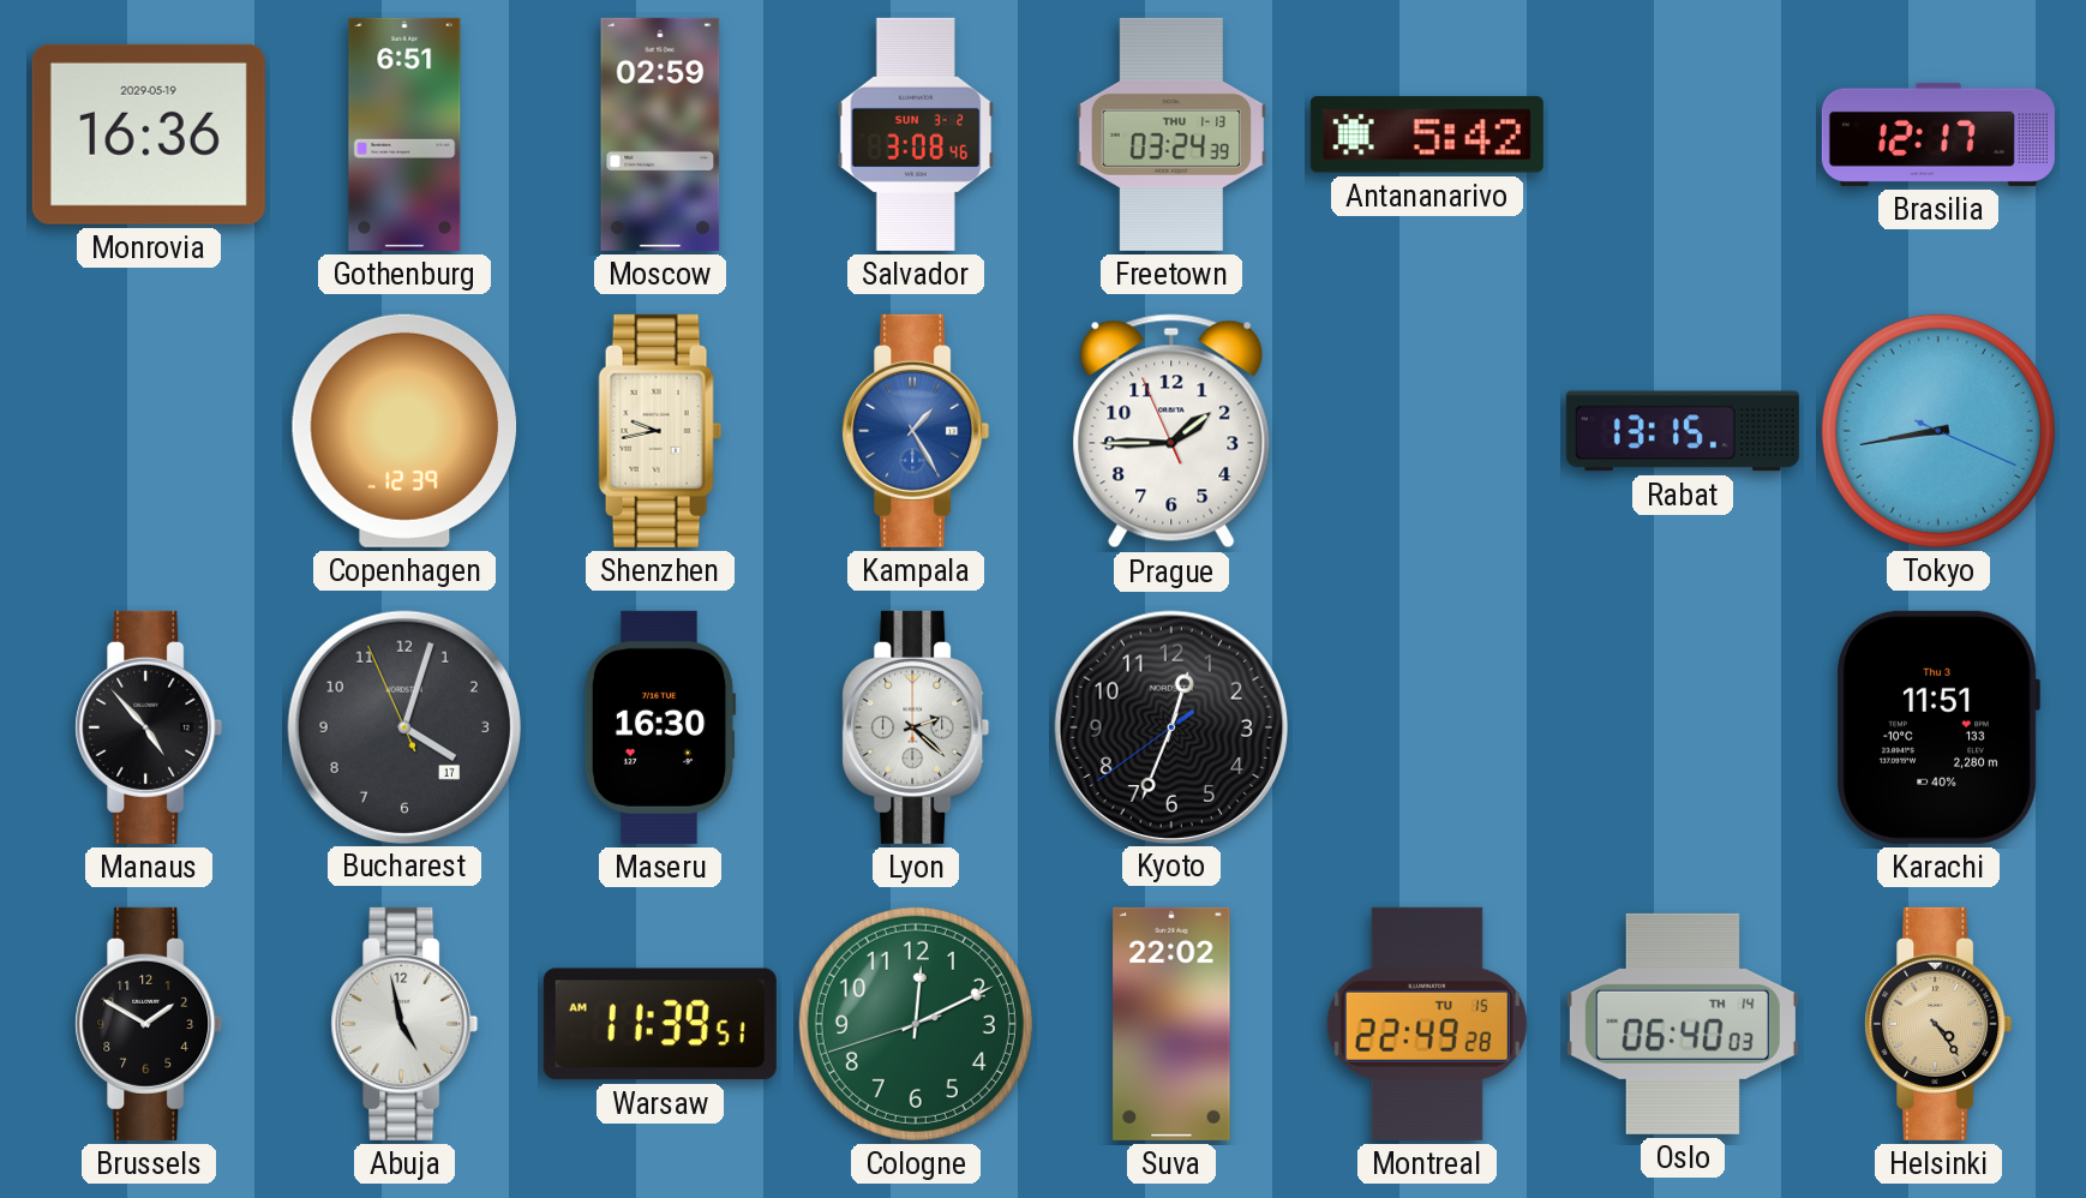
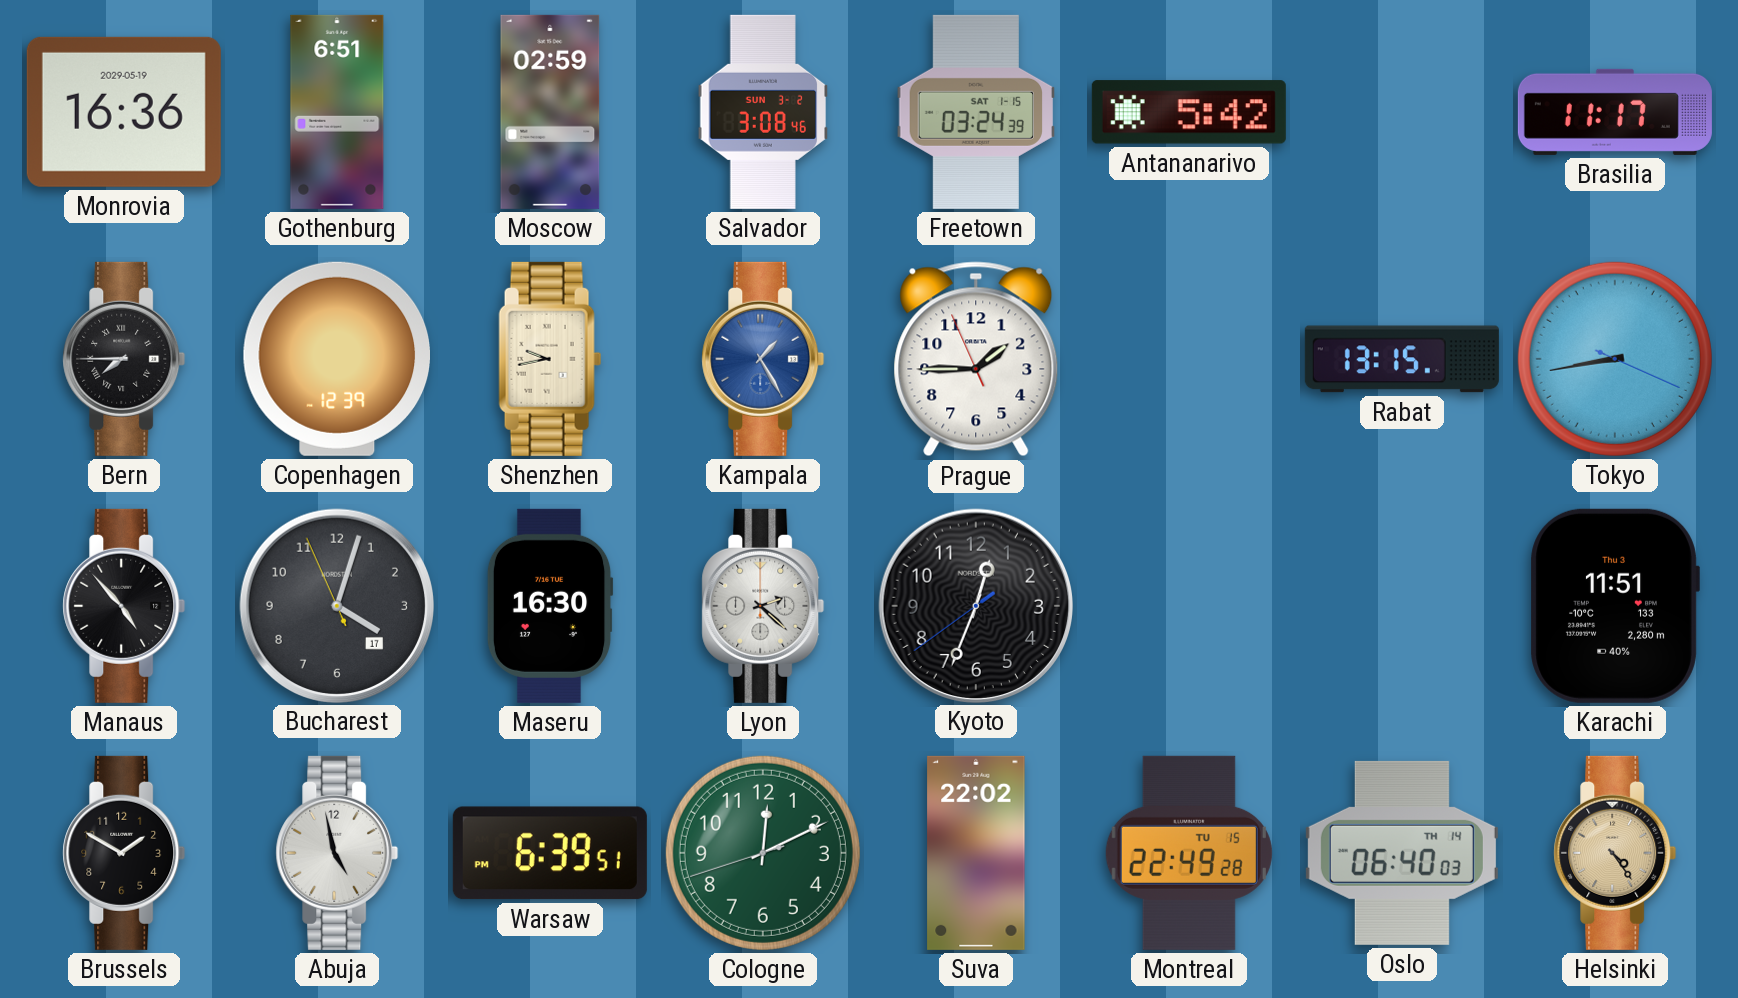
Freetown date: THU 1-13 -> SAT 1-15
Brasilia: 12:17 -> 11:17
Bern: none -> 7:45
Warsaw: 11:39 -> 6:39
